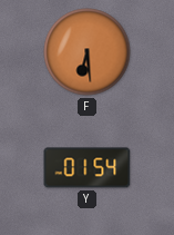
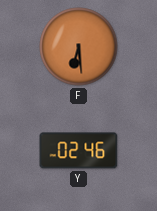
Y: 01:54 -> 02:46
